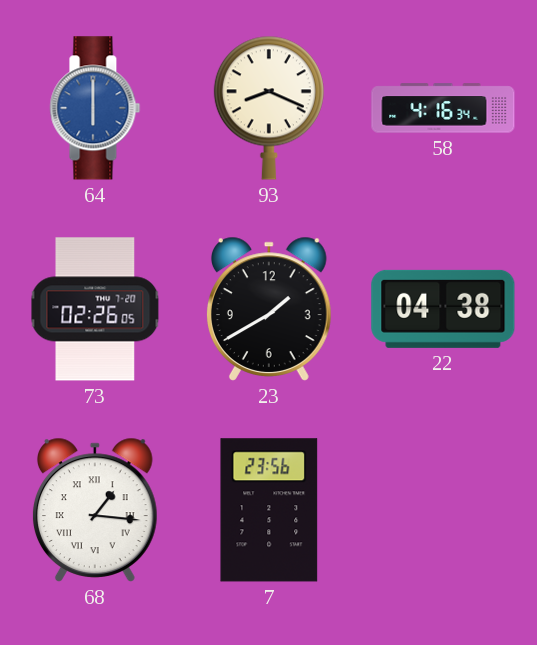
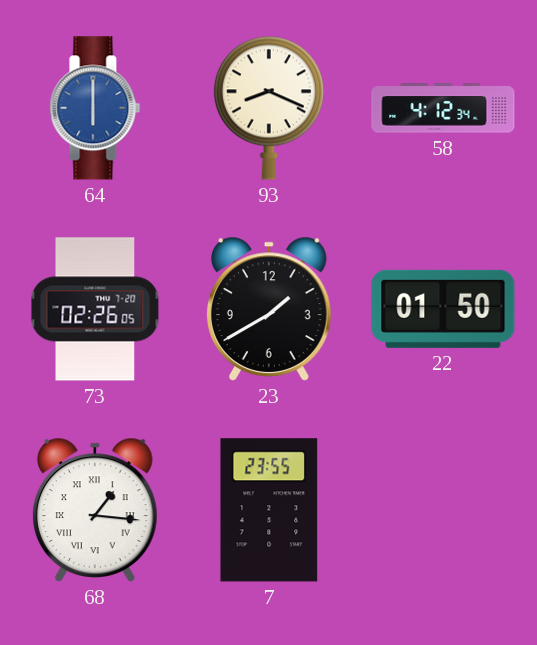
58: 4:16 -> 4:12
22: 04:38 -> 01:50
7: 23:56 -> 23:55
